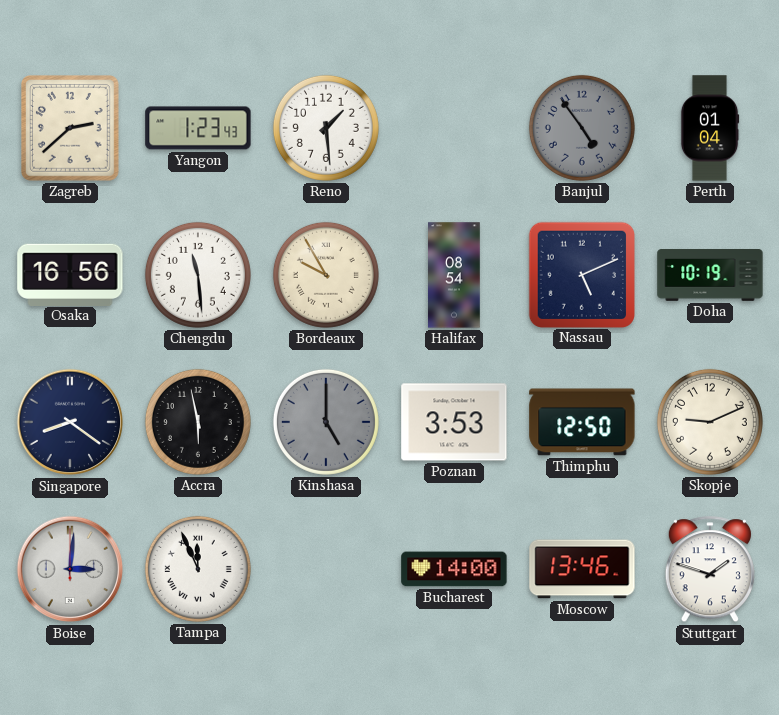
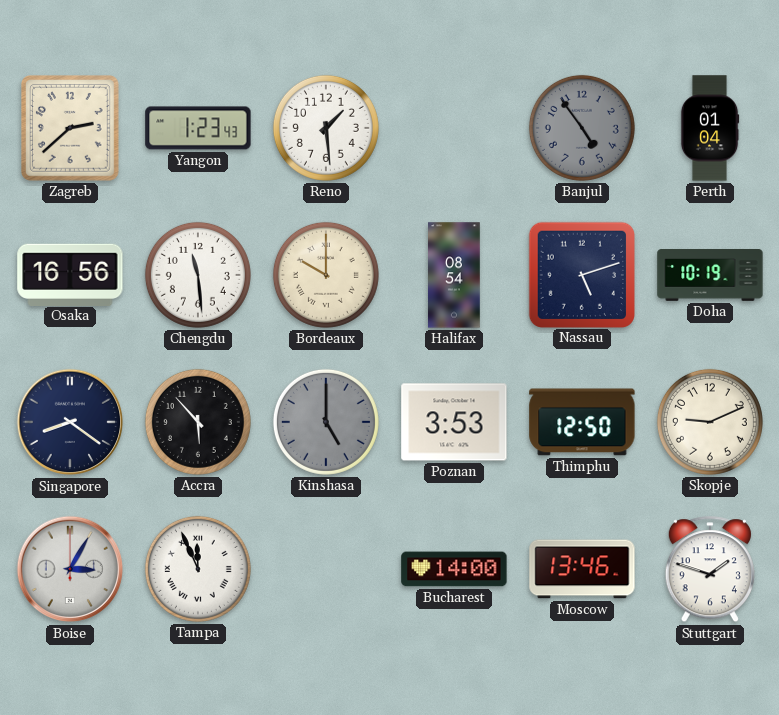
Bordeaux: 9:55 -> 10:00
Nassau: 5:11 -> 5:12
Accra: 5:58 -> 5:53
Boise: 3:01 -> 3:05
